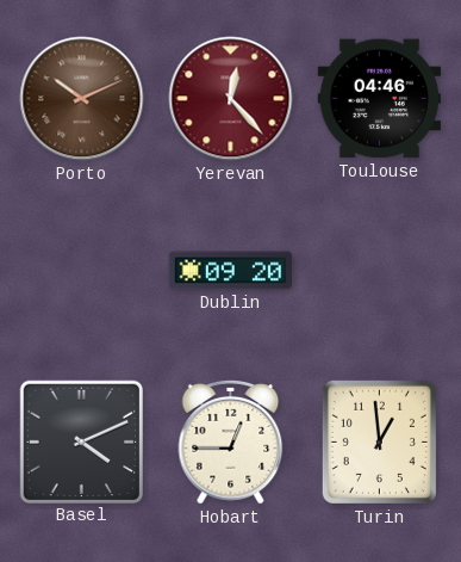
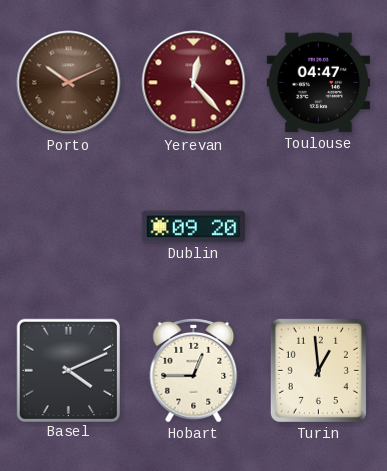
Toulouse: 04:46 -> 04:47
